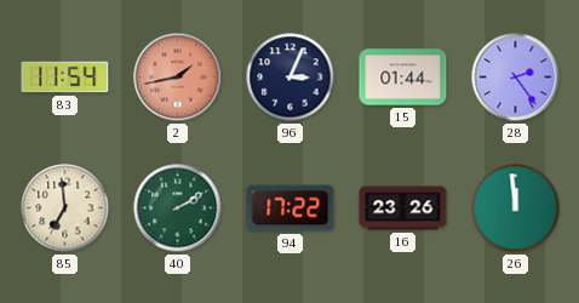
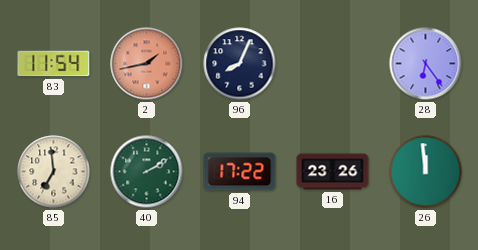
96: 3:04 -> 8:04
15: 01:44 -> none
28: 2:24 -> 6:24
